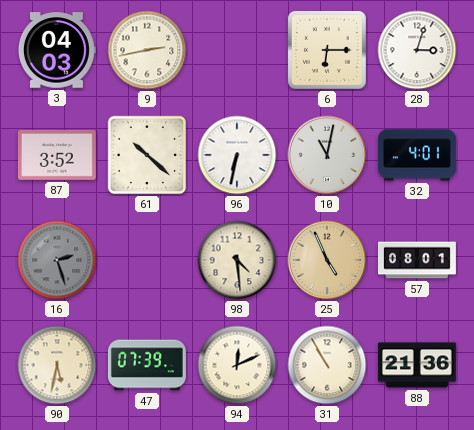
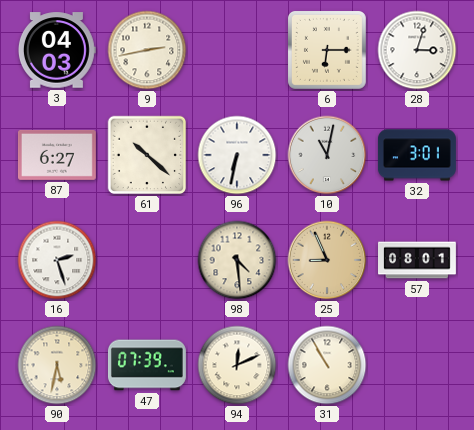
87: 3:52 -> 6:27
32: 4:01 -> 3:01
16 dial: grey -> white
25: 4:56 -> 8:56
88: 21:36 -> none
